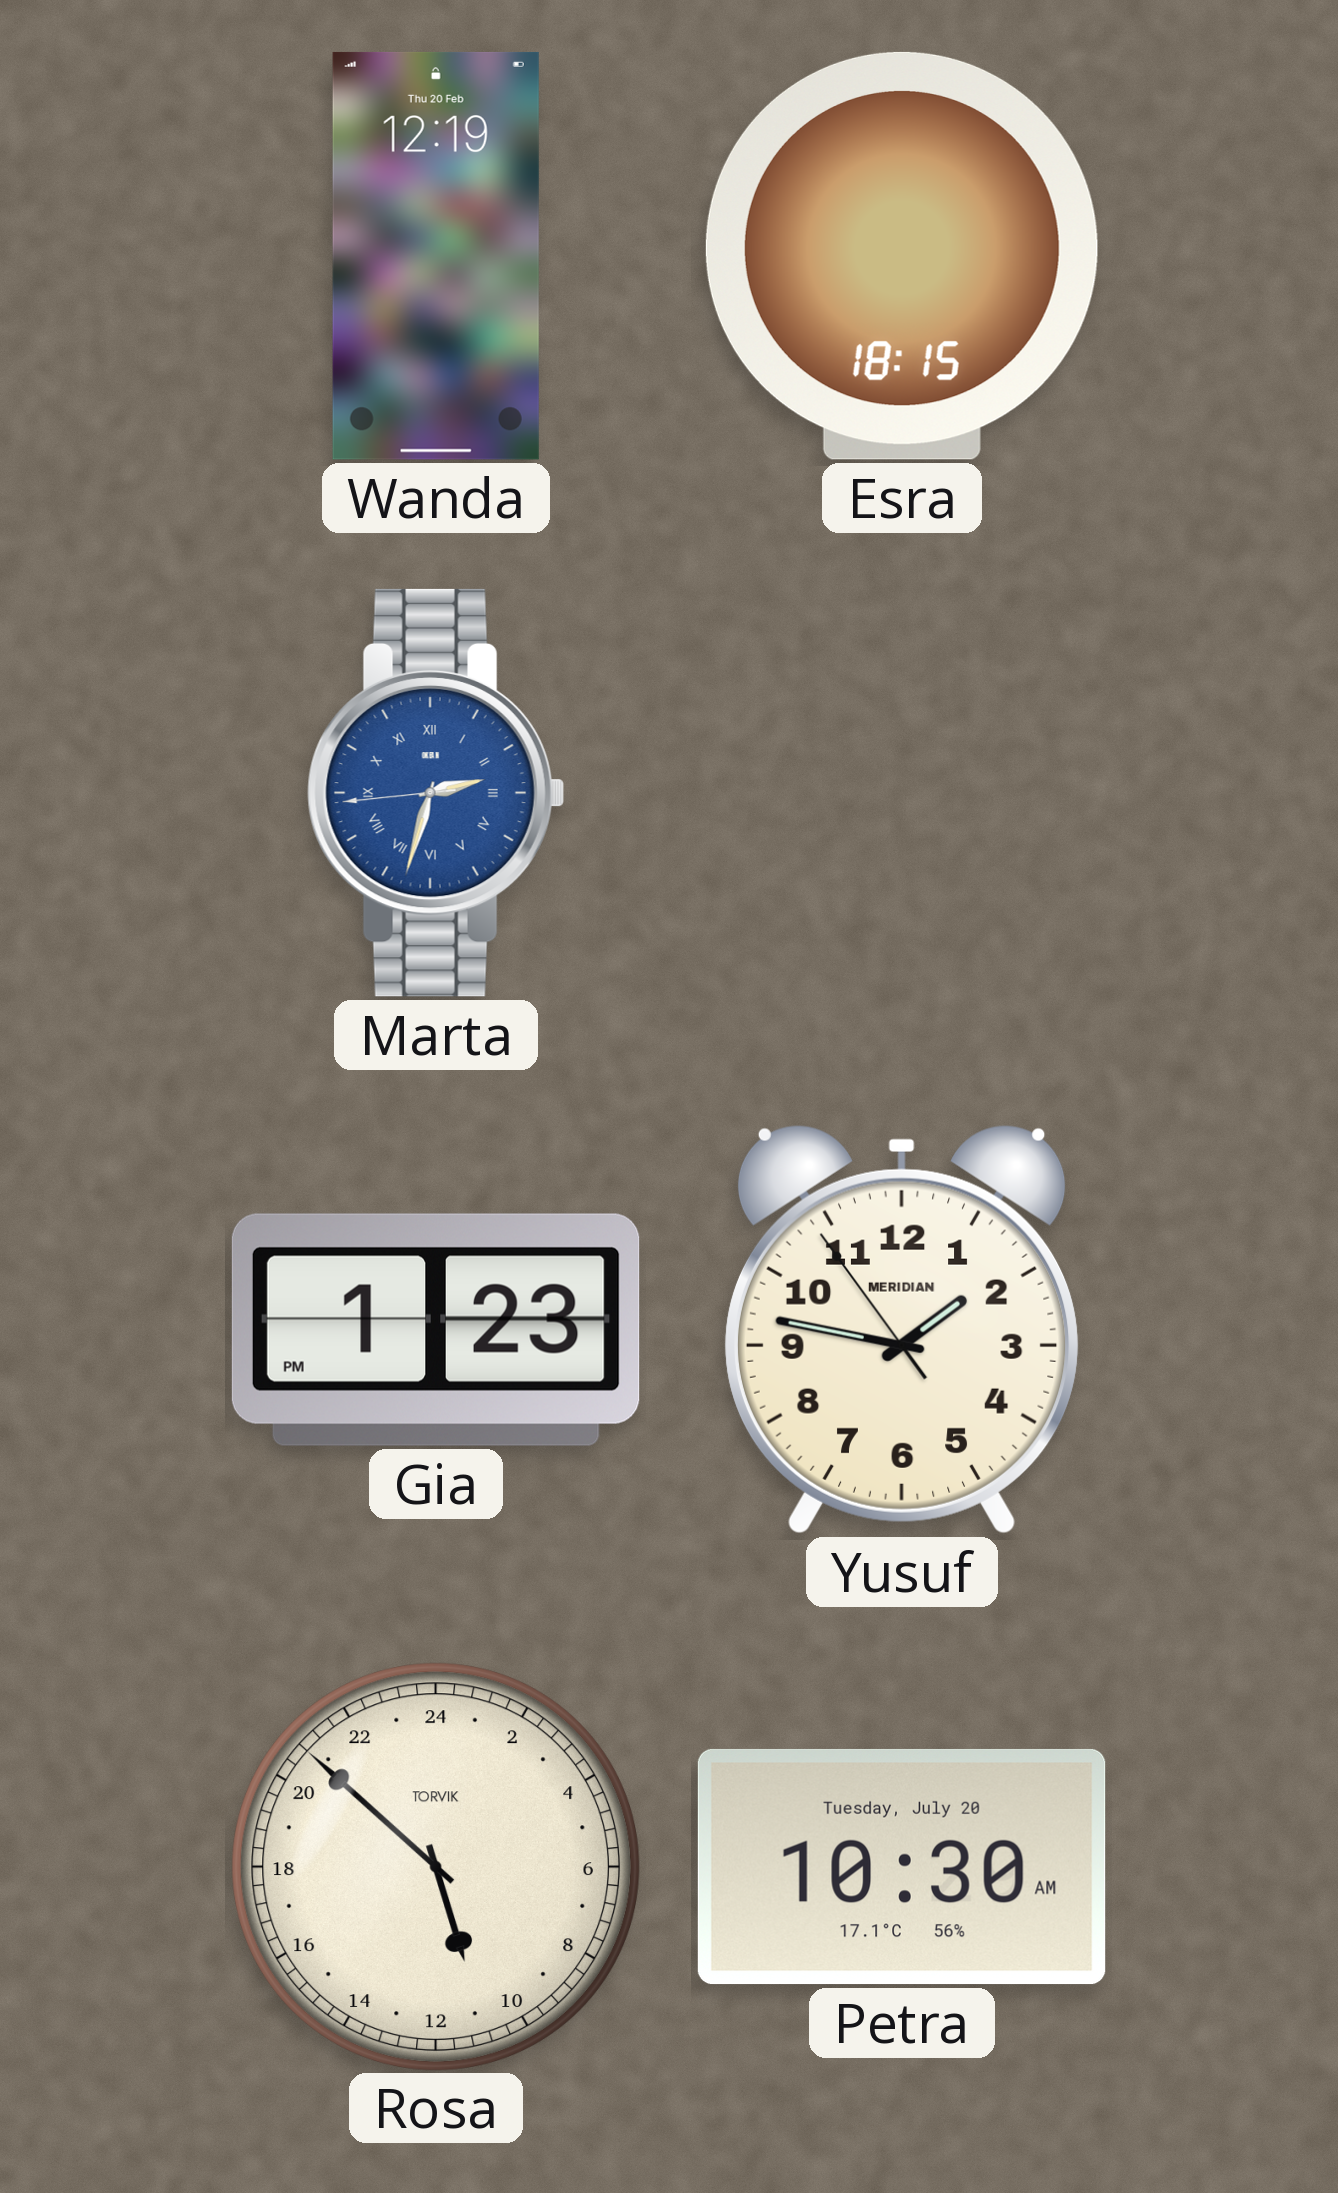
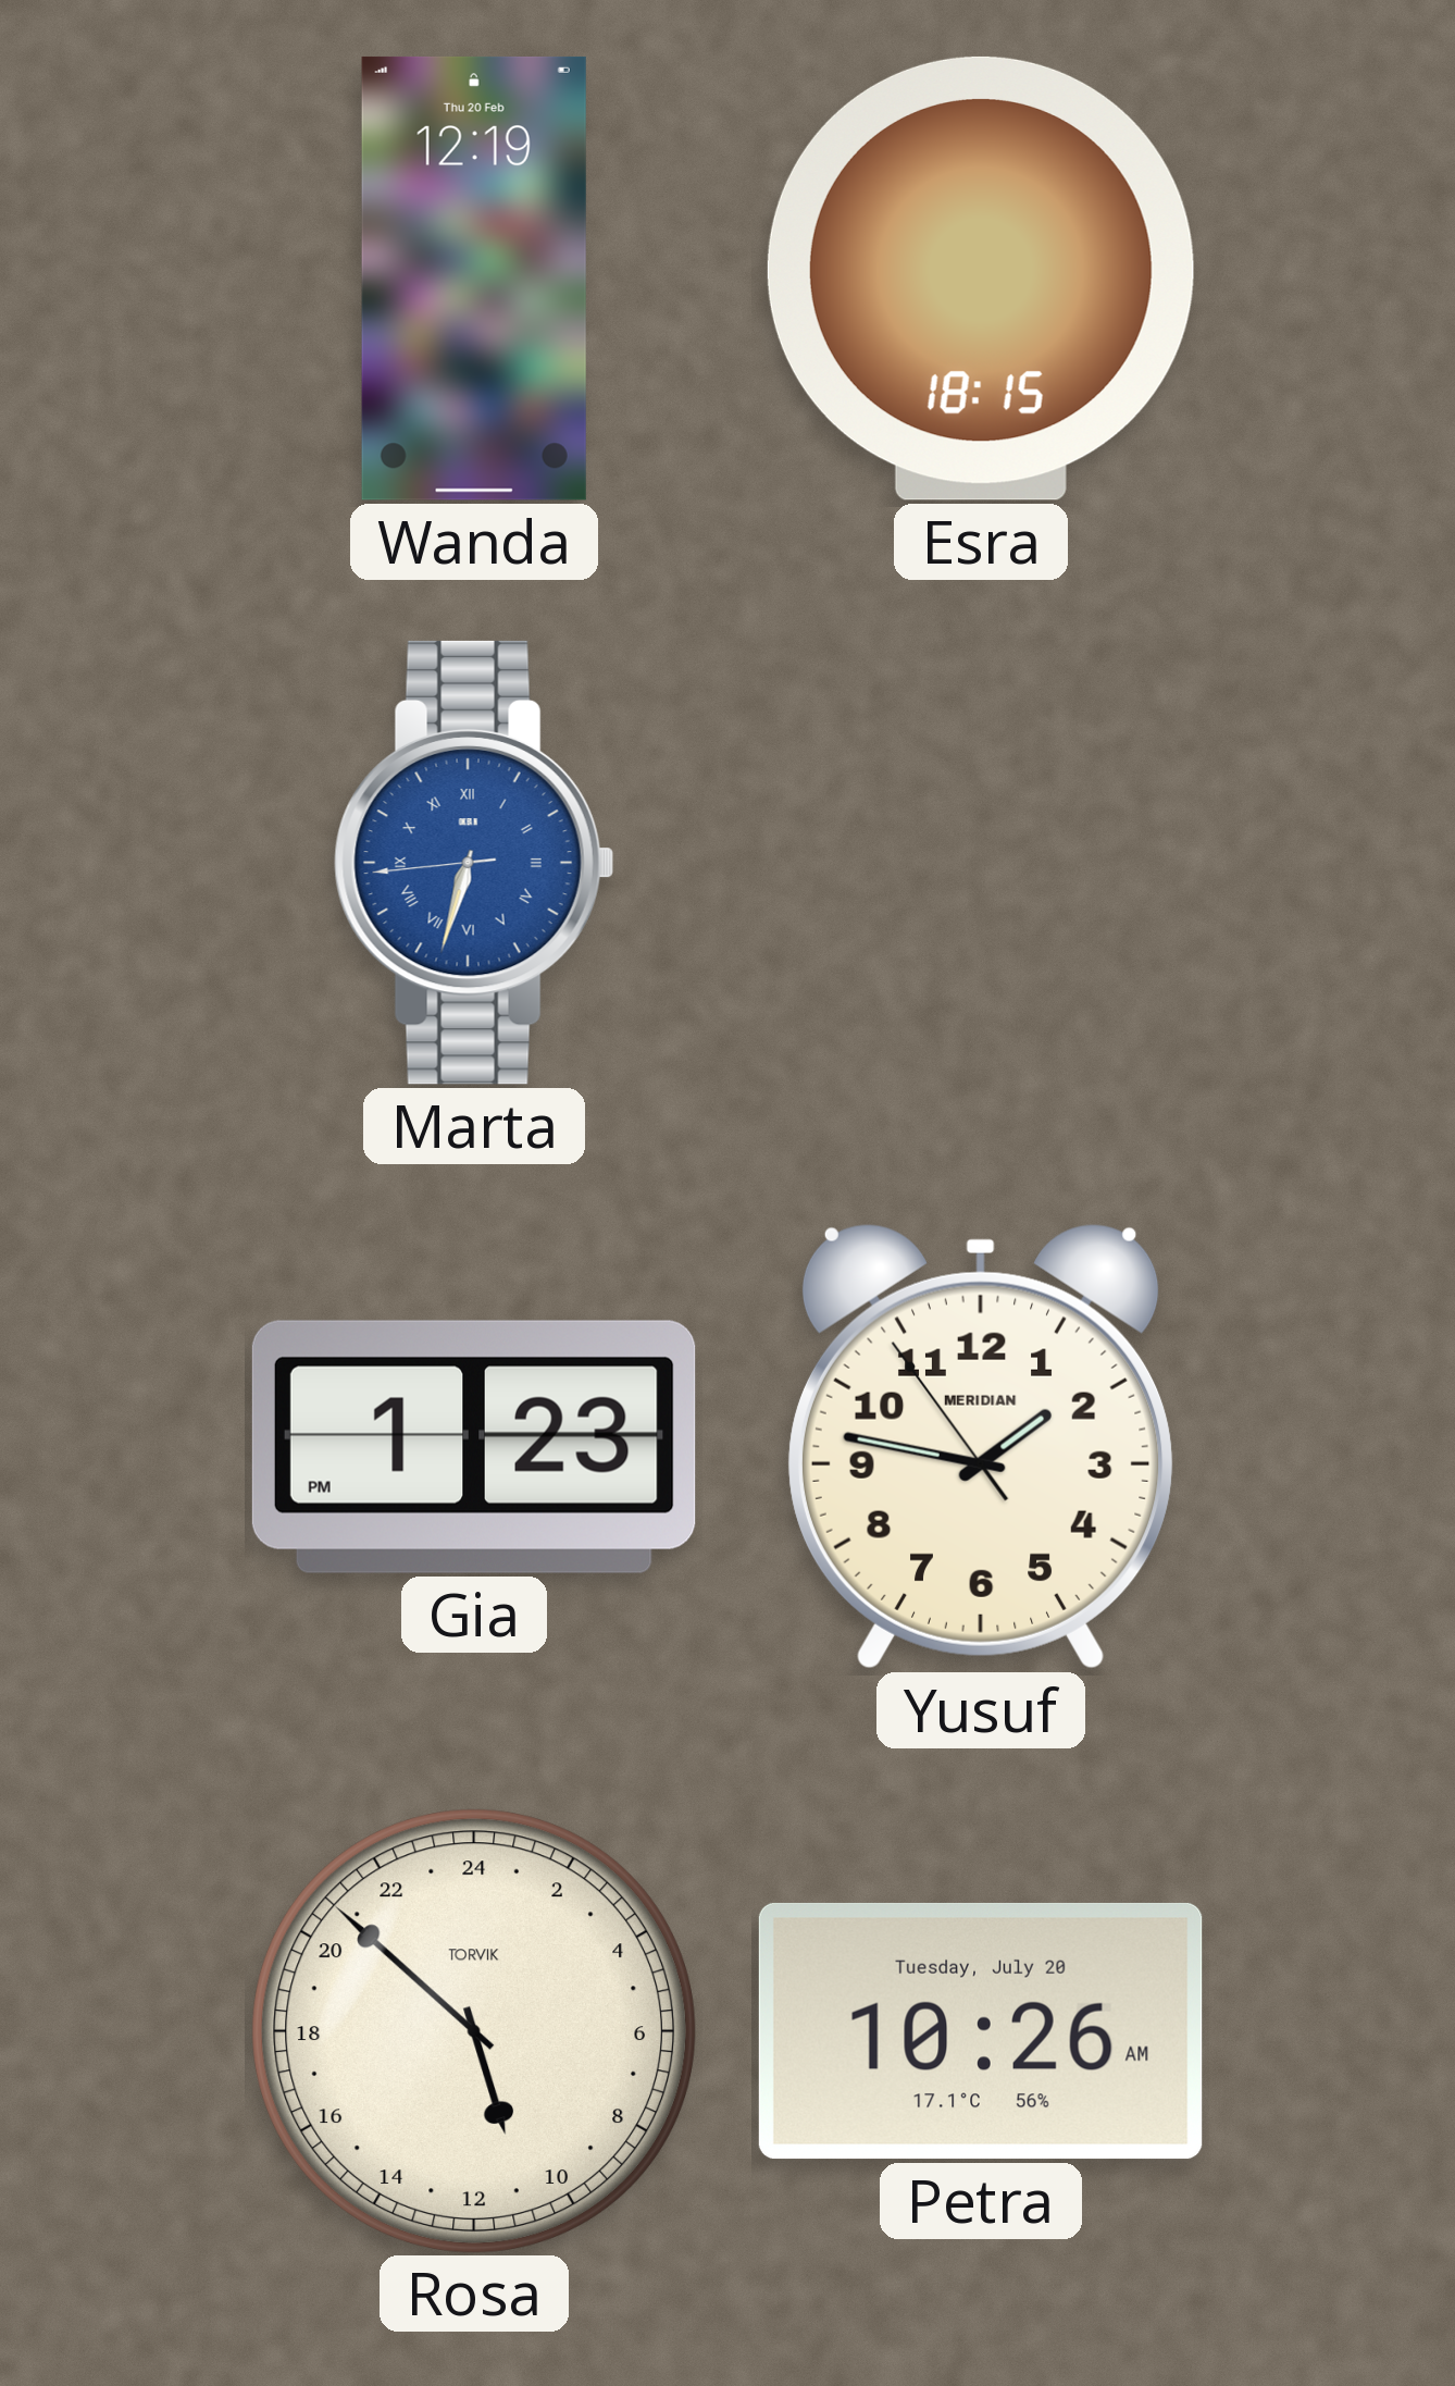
Marta: 2:32 -> 6:32
Petra: 10:30 -> 10:26
